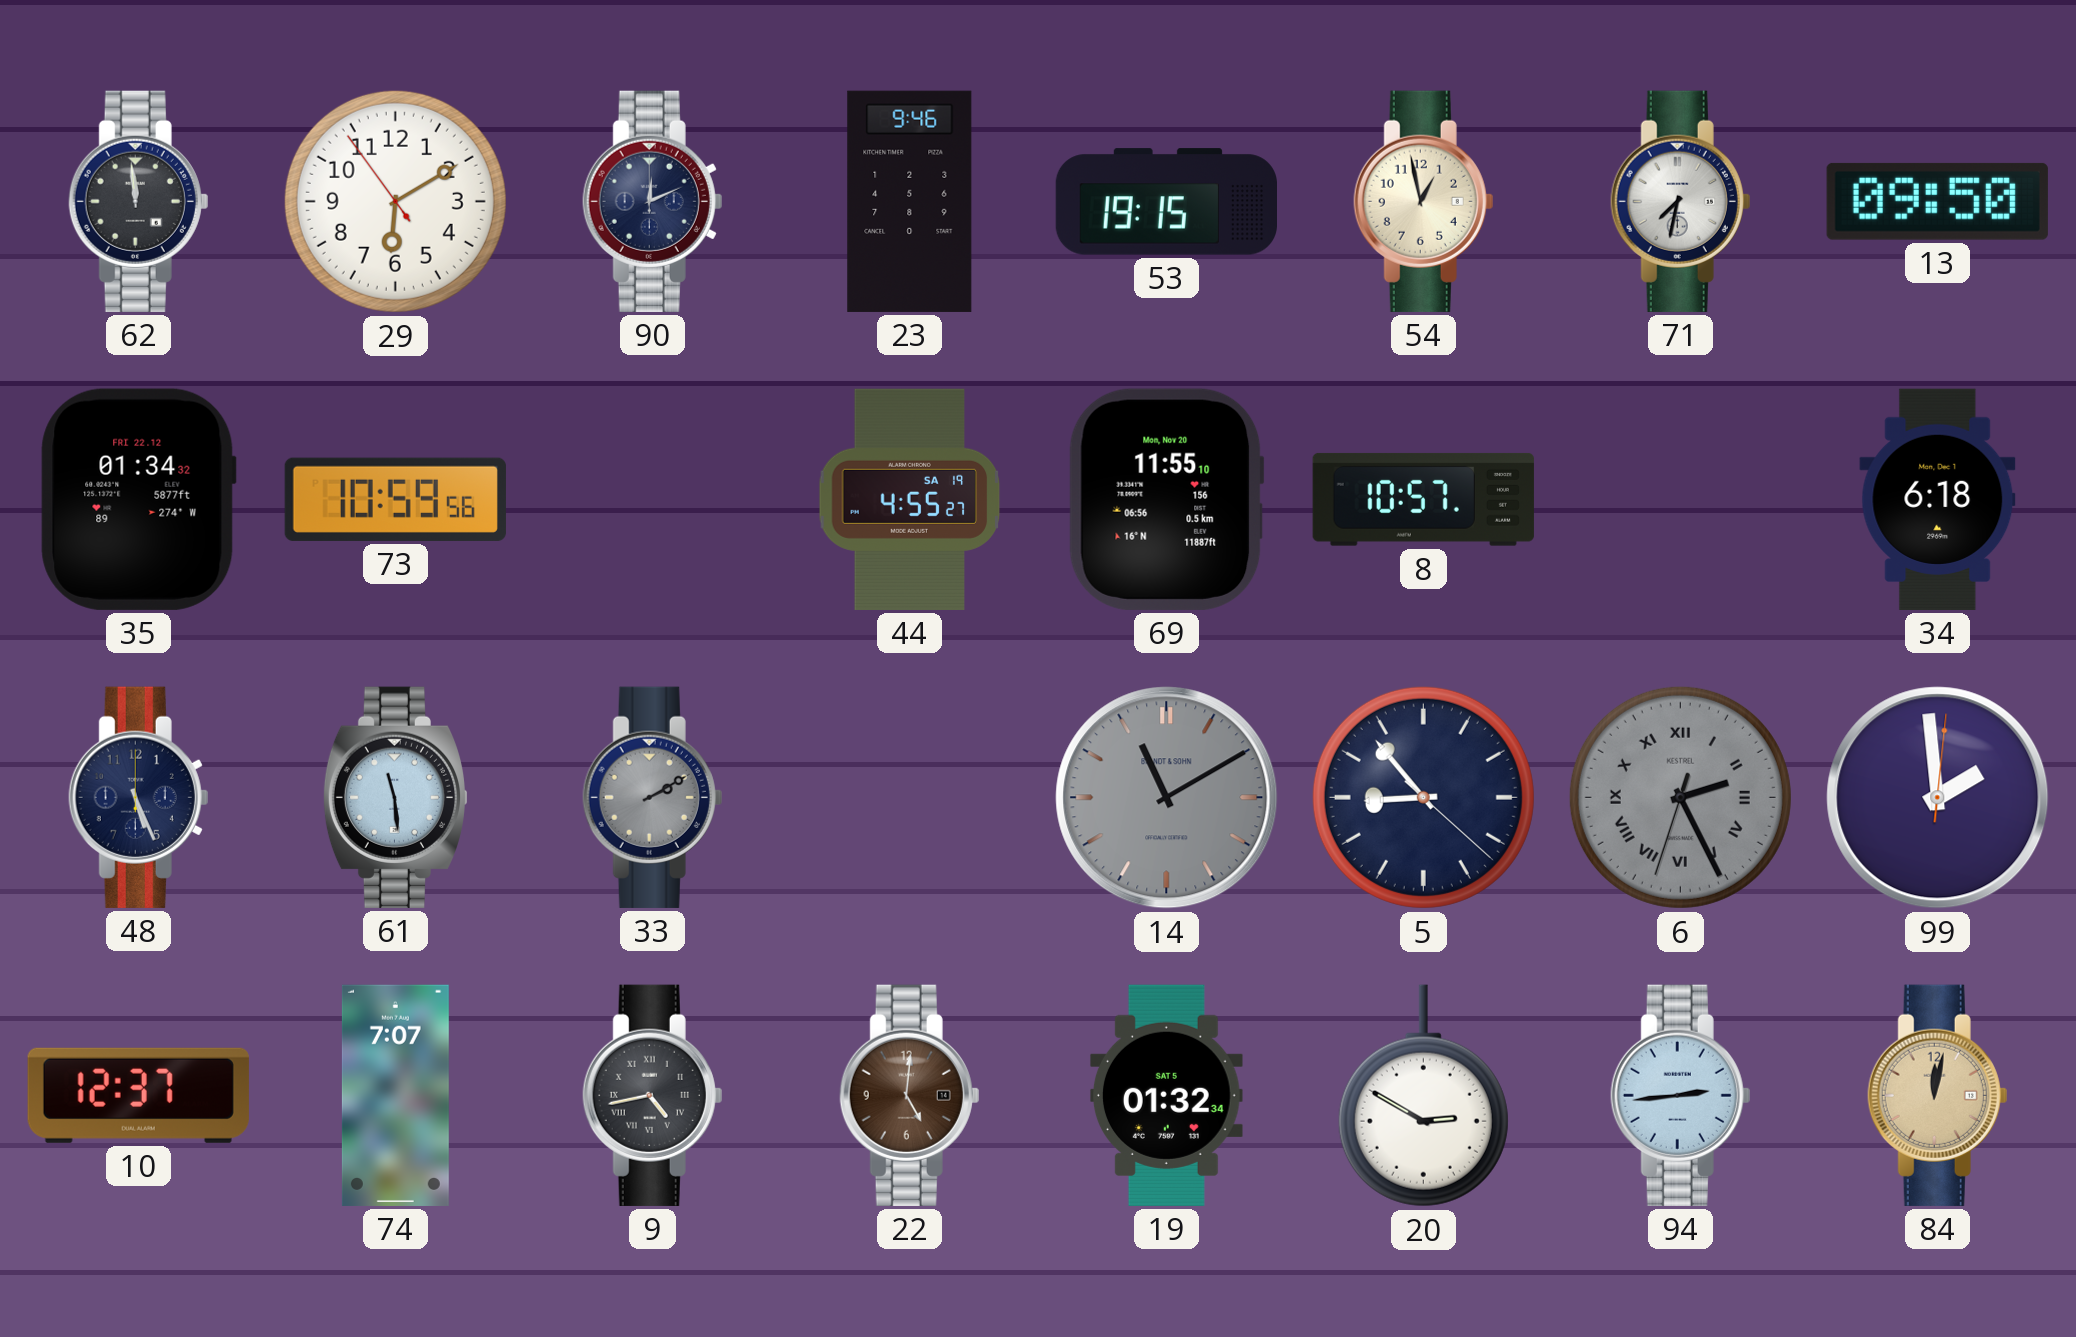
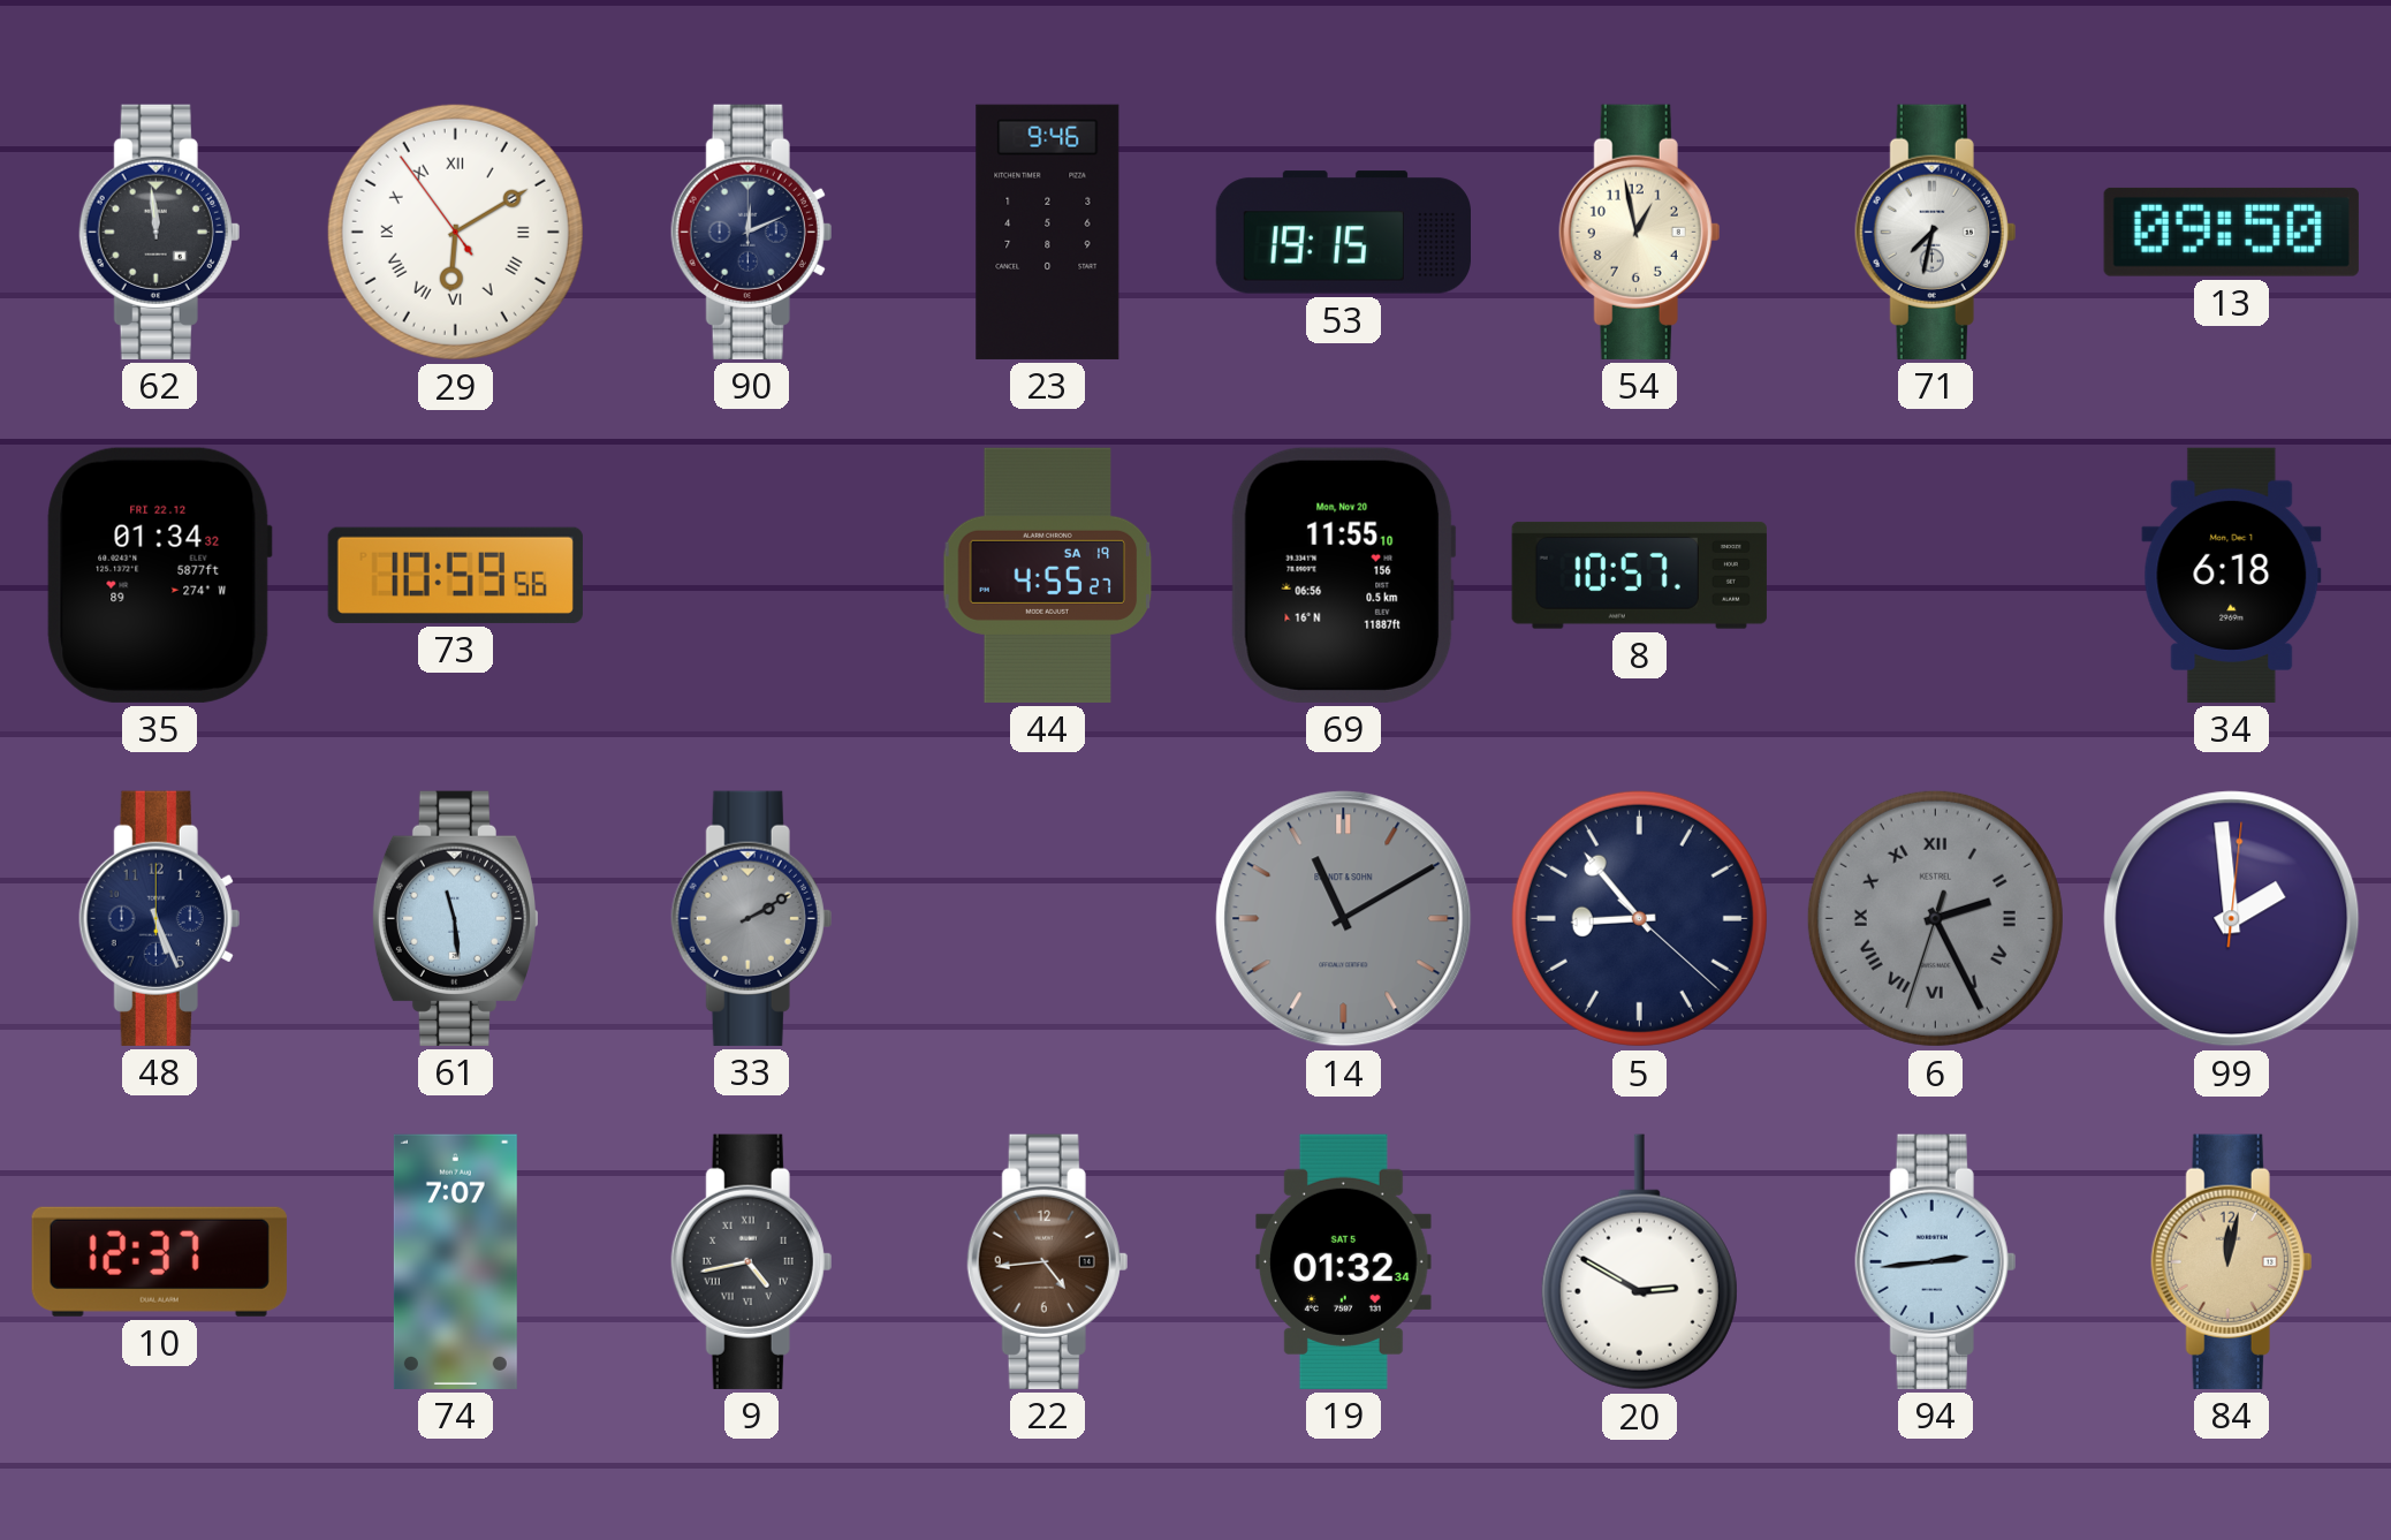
29 numerals: Arabic -> Roman
22: 5:01 -> 4:44
